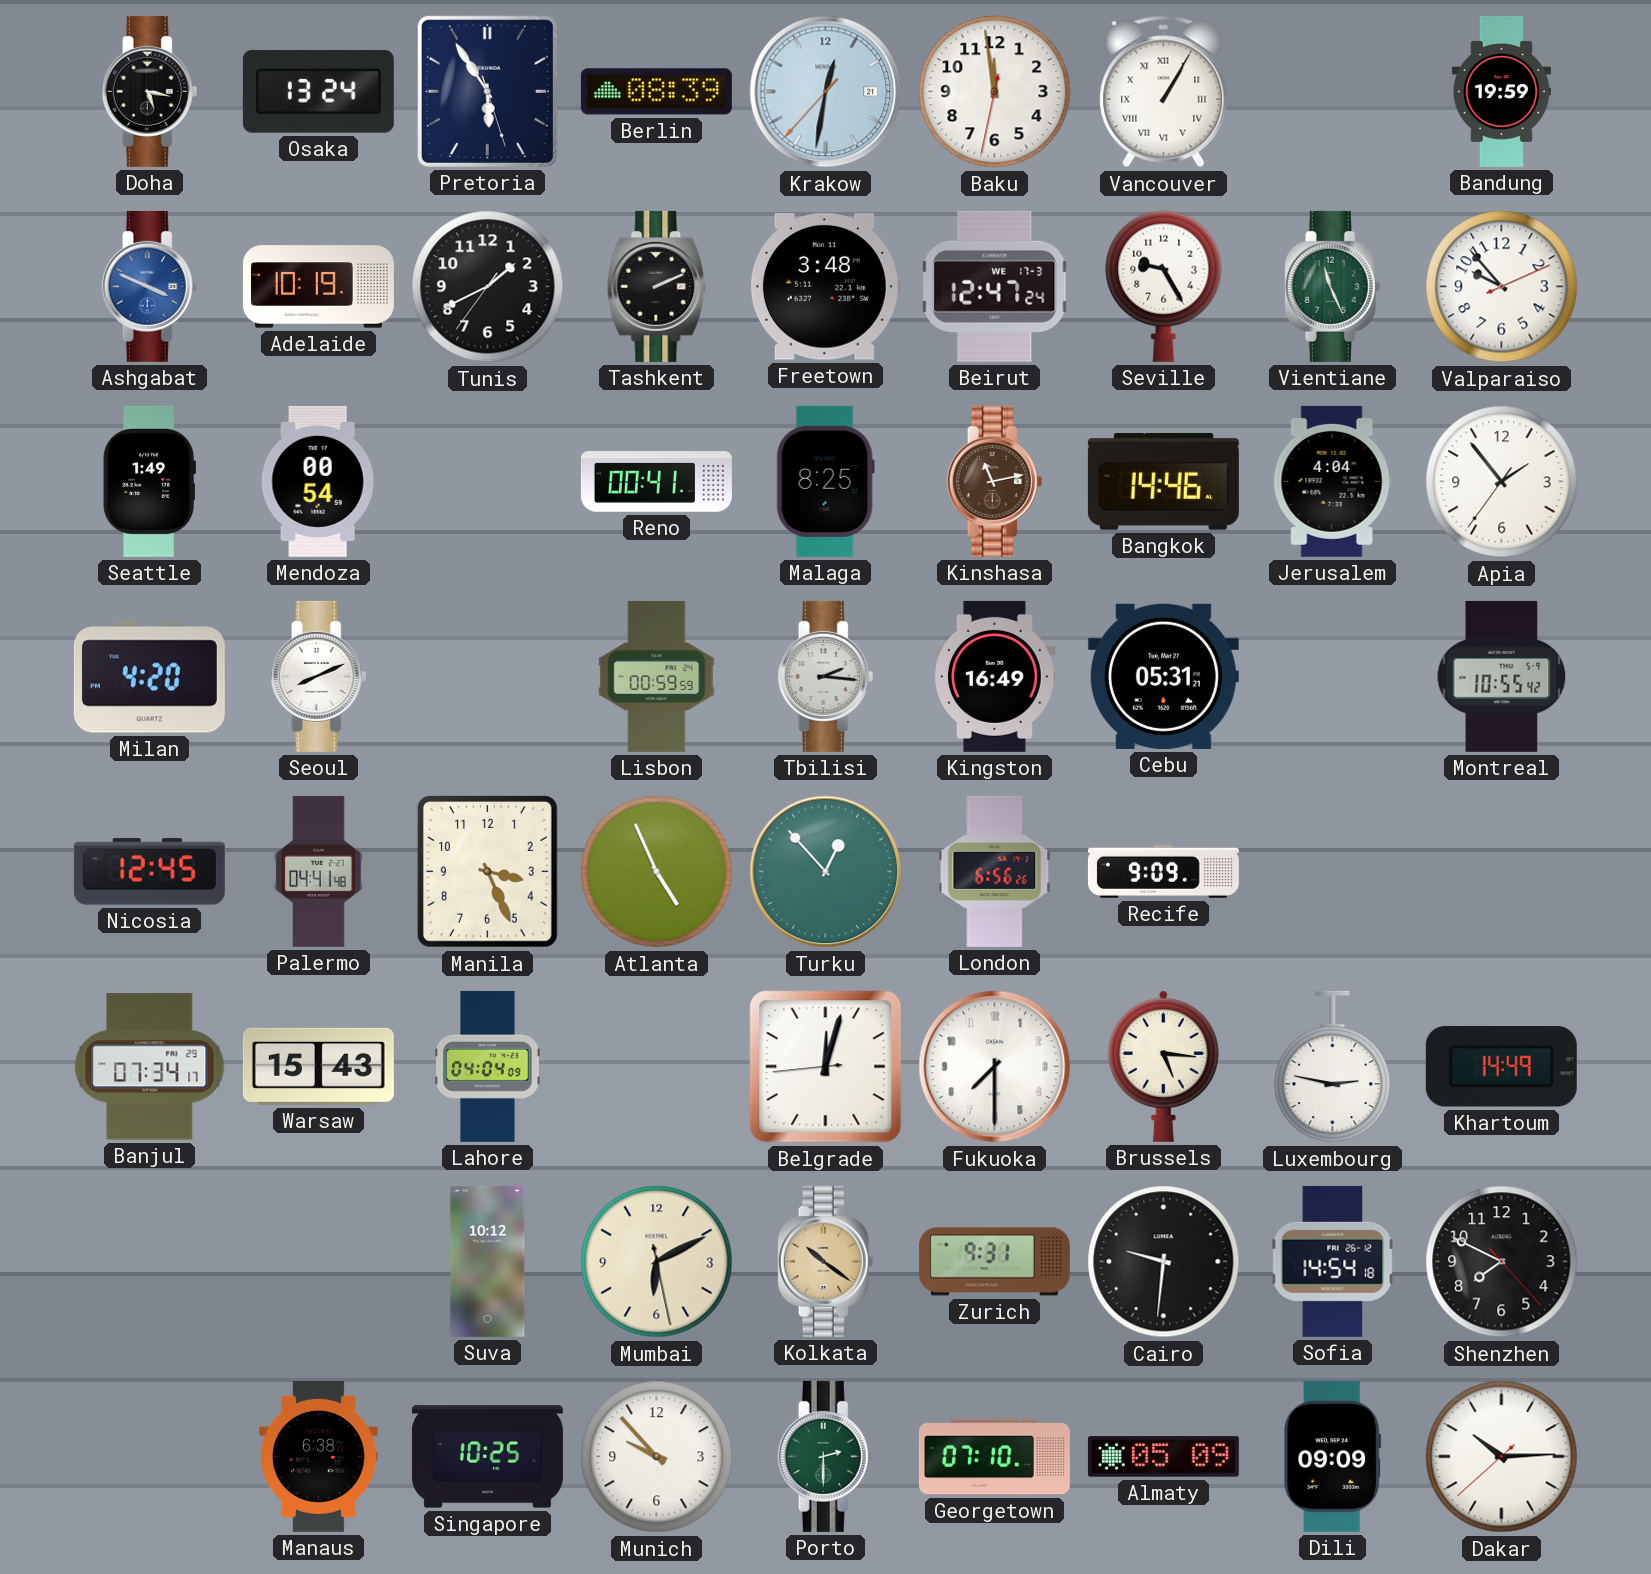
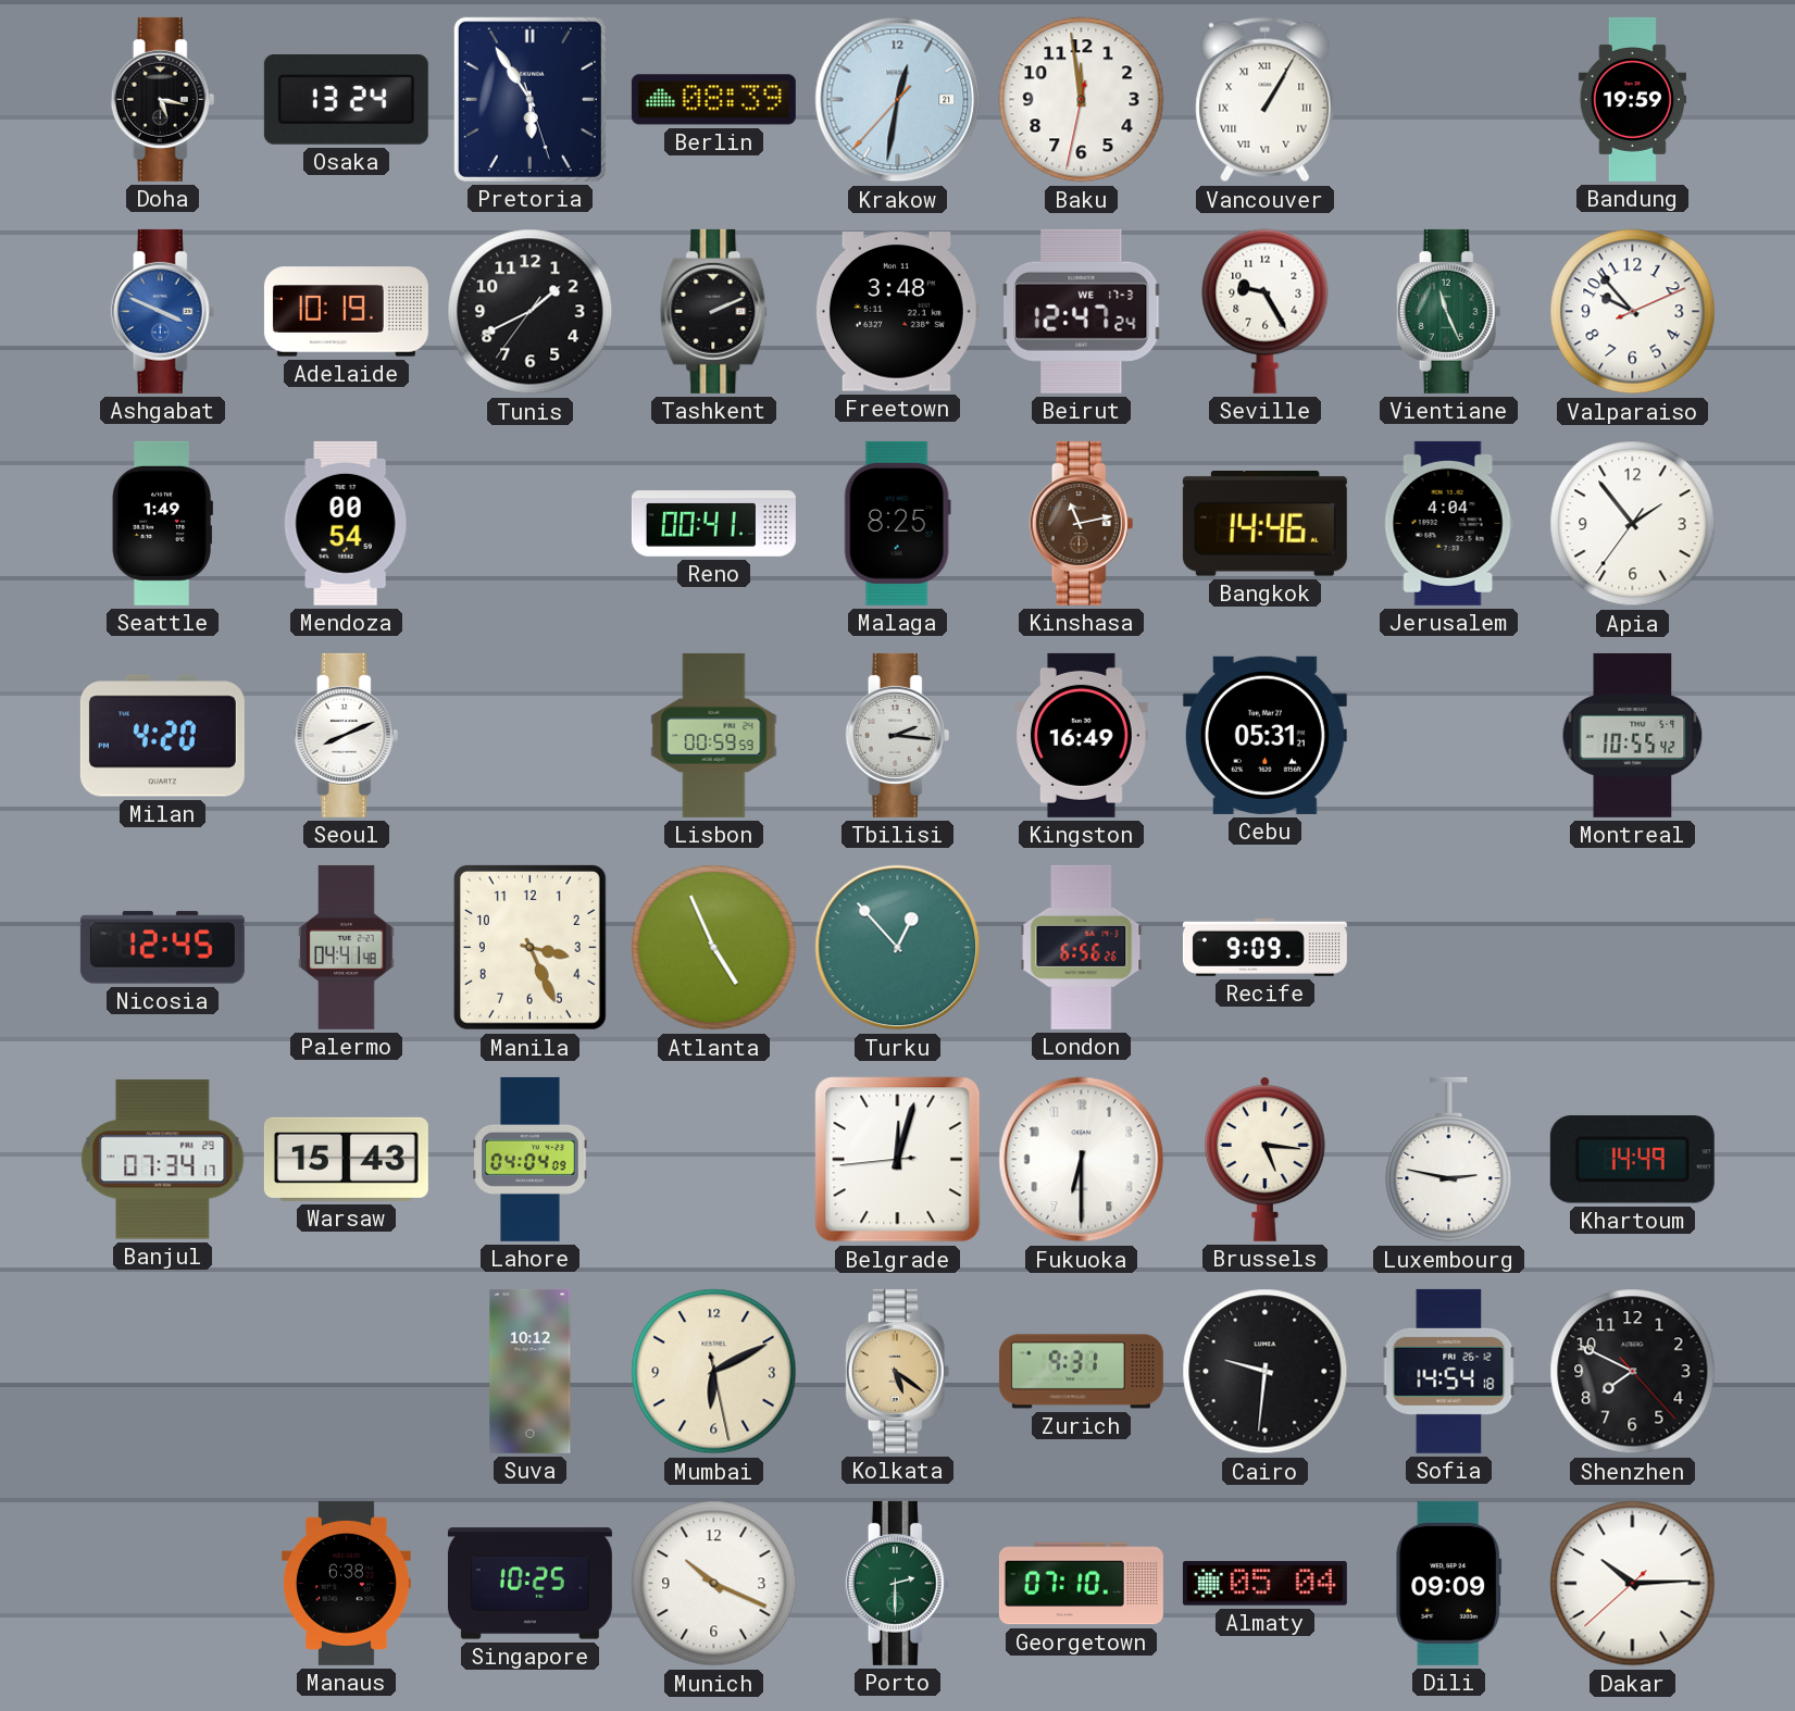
Fukuoka: 7:30 -> 6:30
Kolkata: 10:21 -> 5:21
Munich: 9:53 -> 10:19
Almaty: 05:09 -> 05:04
